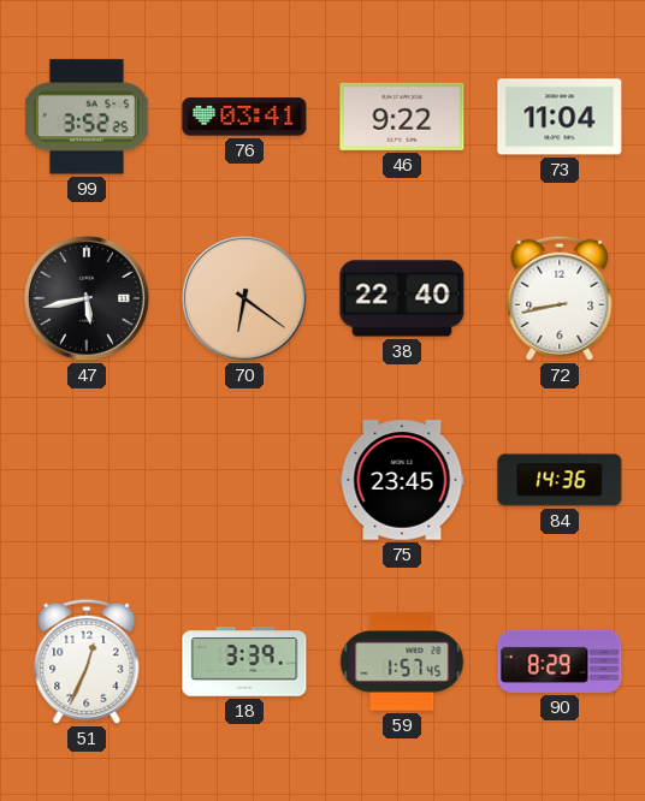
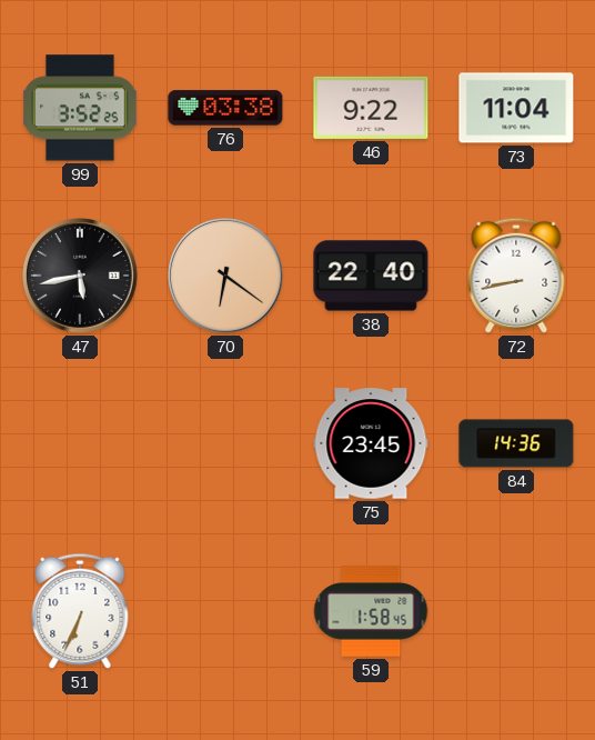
76: 03:41 -> 03:38
51: 12:34 -> 6:34
18: 3:39 -> none
59: 1:57 -> 1:58
90: 8:29 -> none
